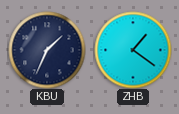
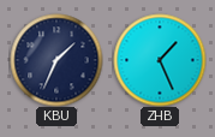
ZHB: 1:21 -> 1:26
